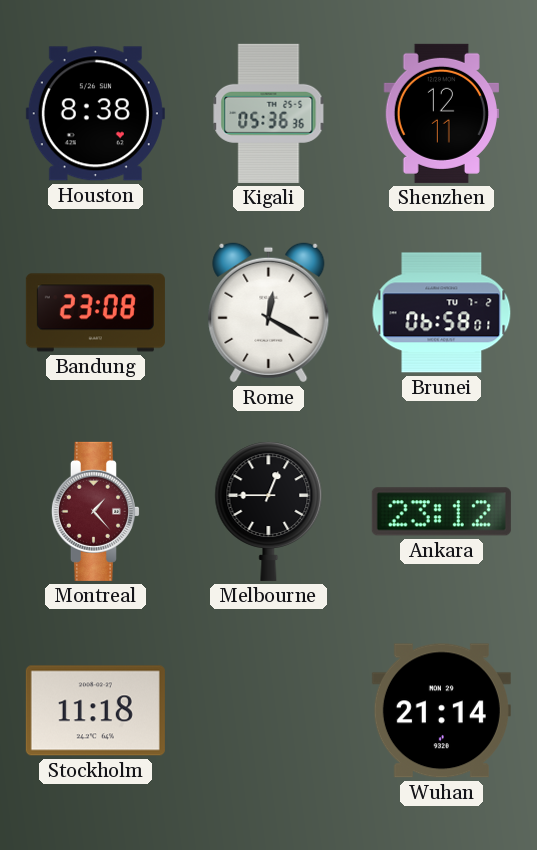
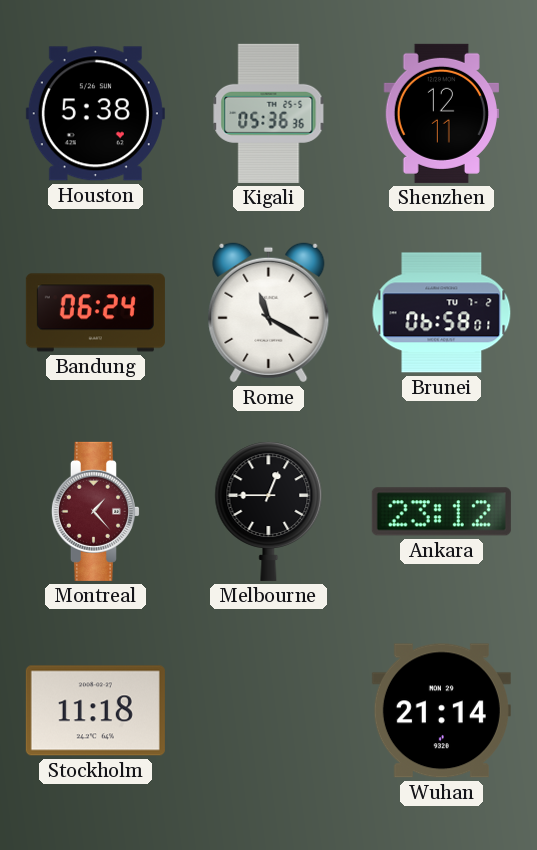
Houston: 8:38 -> 5:38
Bandung: 23:08 -> 06:24
Rome: 12:20 -> 11:20
